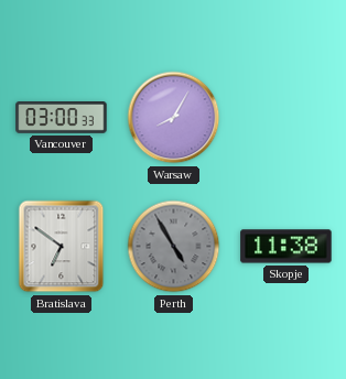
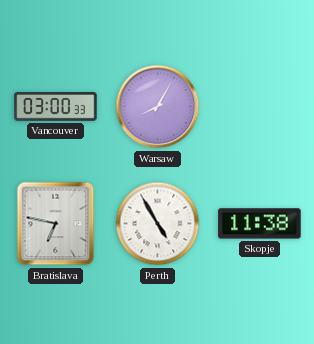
Bratislava: 6:51 -> 6:47
Perth dial: grey -> white
